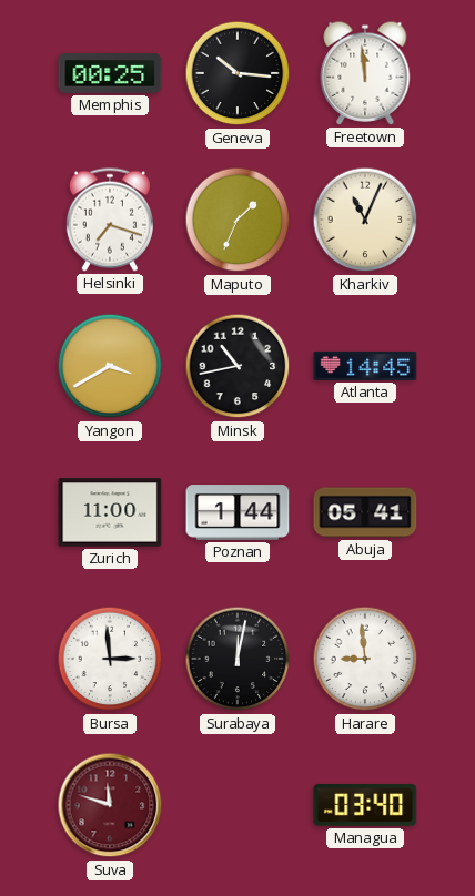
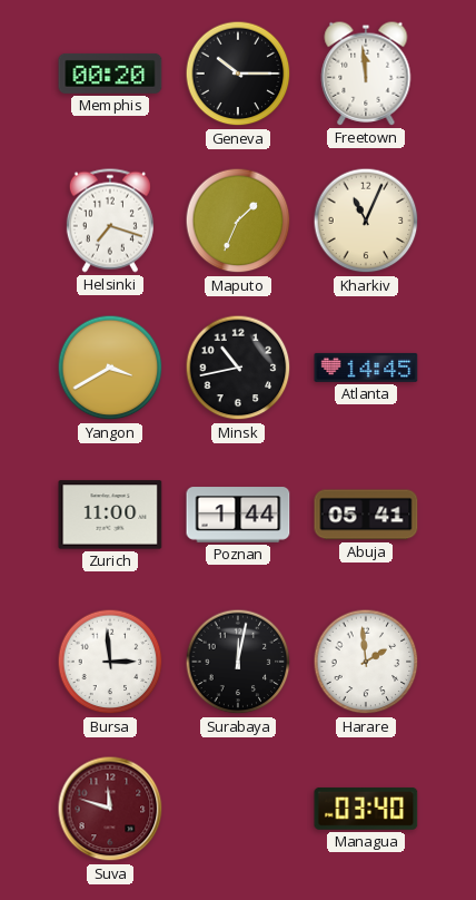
Memphis: 00:25 -> 00:20
Geneva: 10:16 -> 10:15
Harare: 8:59 -> 1:59
